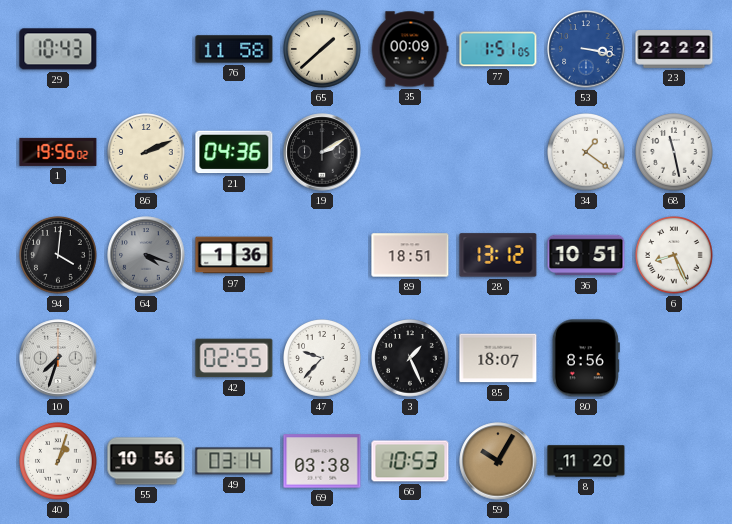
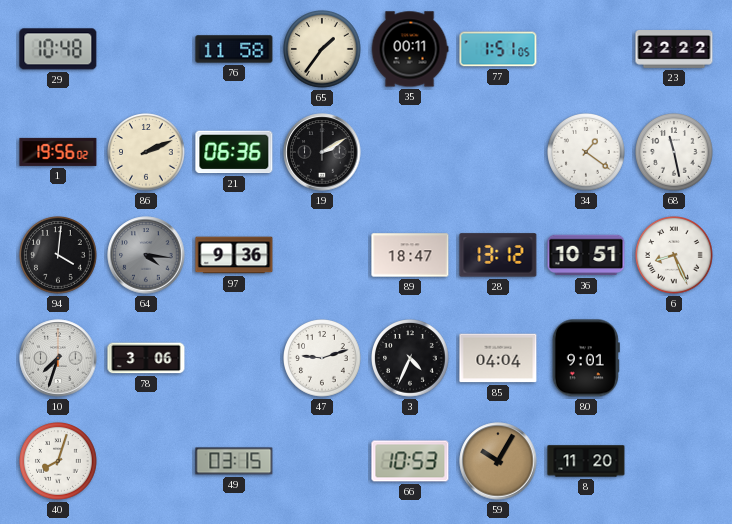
29: 10:43 -> 10:48
65: 1:38 -> 1:36
35: 00:09 -> 00:11
53: 3:17 -> none
21: 04:36 -> 06:36
64: 4:18 -> 4:16
97: 1:36 -> 9:36
89: 18:51 -> 18:47
78: none -> 3:06
42: 02:55 -> none
47: 9:37 -> 9:12
3: 1:26 -> 4:34
85: 18:07 -> 04:04
80: 8:56 -> 9:01
40: 1:03 -> 8:03
55: 10:56 -> none
49: 03:14 -> 03:15
69: 03:38 -> none
